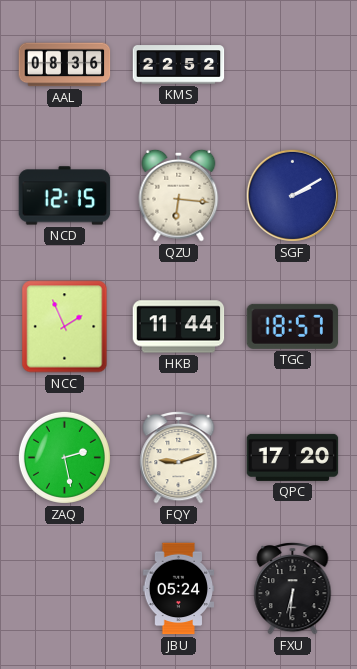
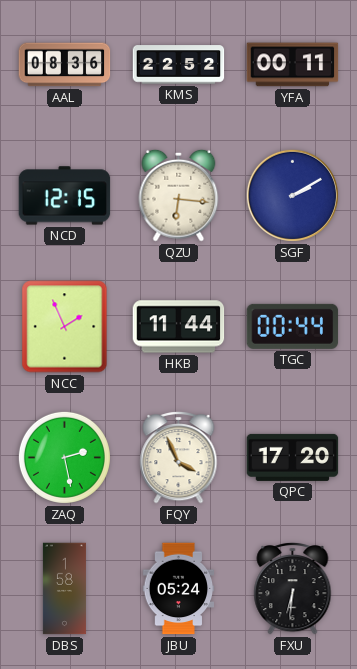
YFA: none -> 00:11
TGC: 18:57 -> 00:44
FQY: 9:12 -> 3:56
DBS: none -> 1:58
